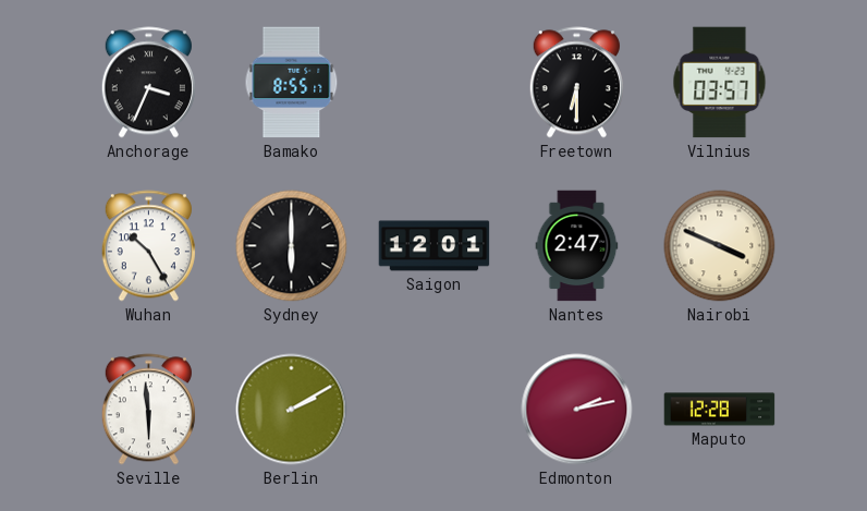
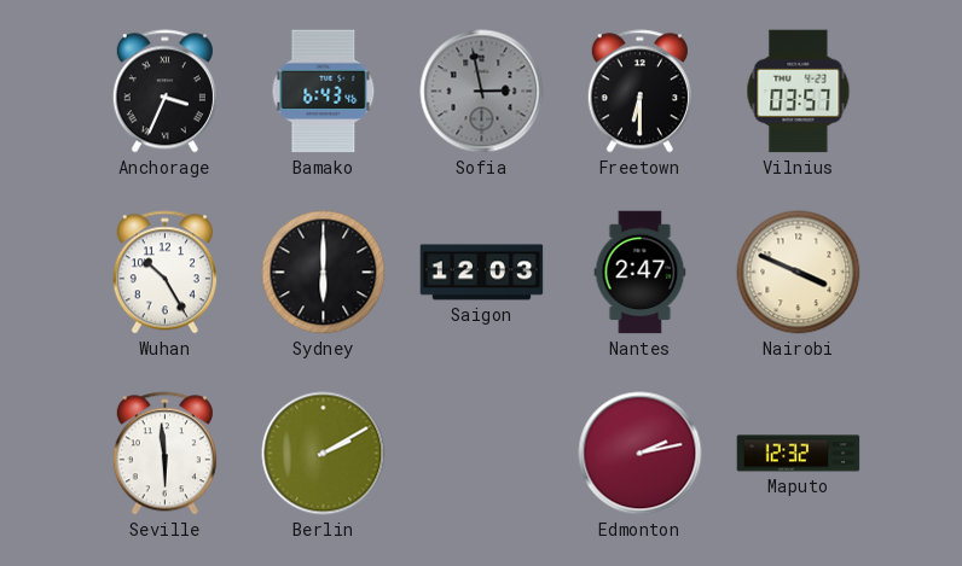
Bamako: 8:55 -> 6:43
Sofia: none -> 2:58
Saigon: 12:01 -> 12:03
Maputo: 12:28 -> 12:32
